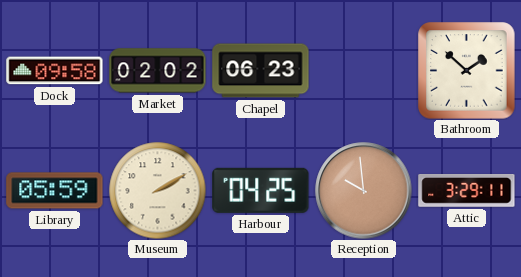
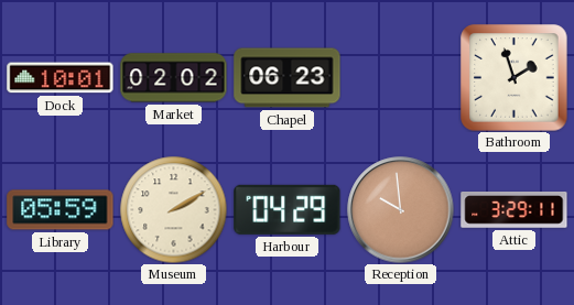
Dock: 09:58 -> 10:01
Bathroom: 1:52 -> 1:57
Harbour: 04:25 -> 04:29
